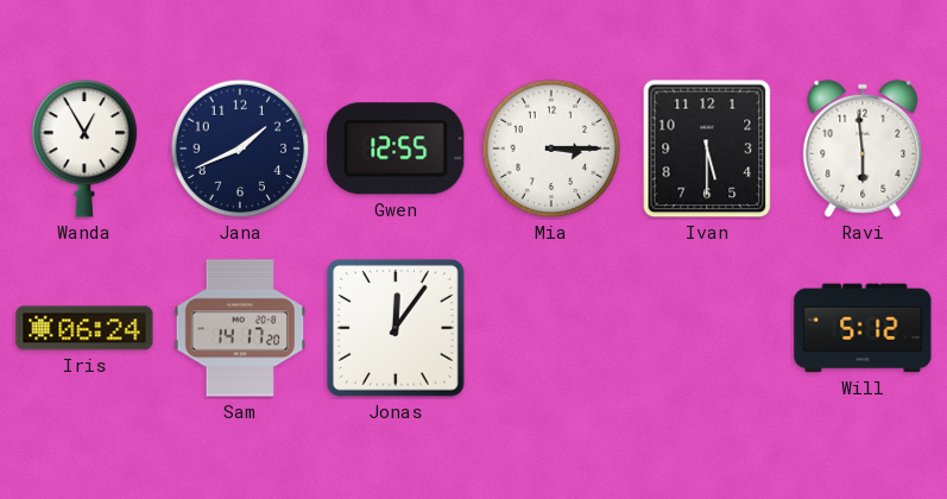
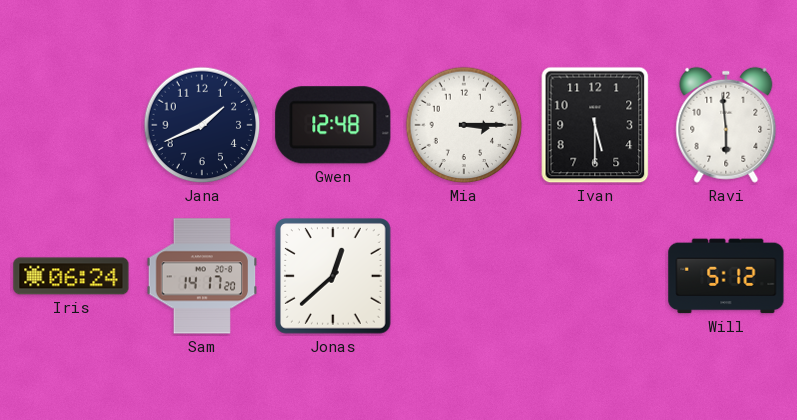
Wanda: 12:55 -> none
Gwen: 12:55 -> 12:48
Jonas: 12:06 -> 12:38
